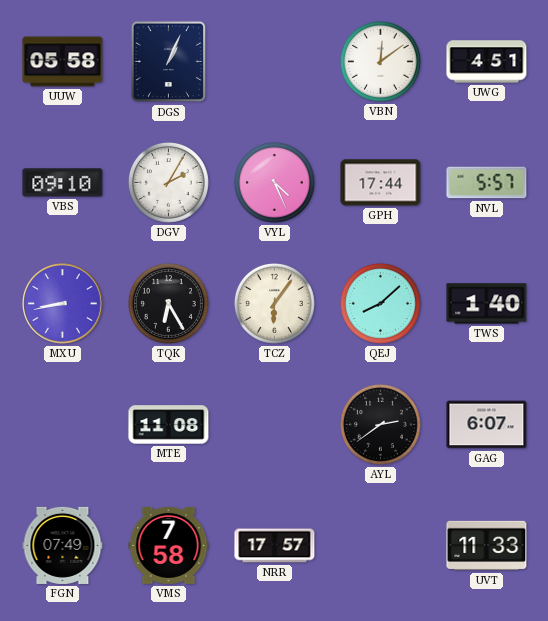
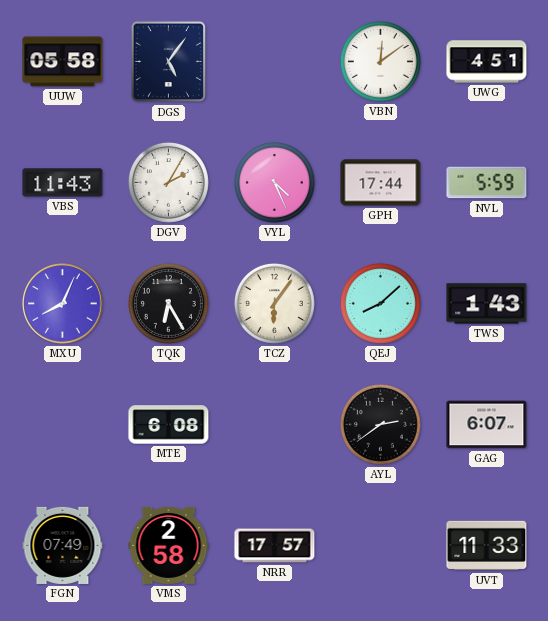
DGS: 1:04 -> 5:06
VBS: 09:10 -> 11:43
NVL: 5:57 -> 5:59
MXU: 8:43 -> 8:04
TWS: 1:40 -> 1:43
MTE: 11:08 -> 6:08
VMS: 7:58 -> 2:58
